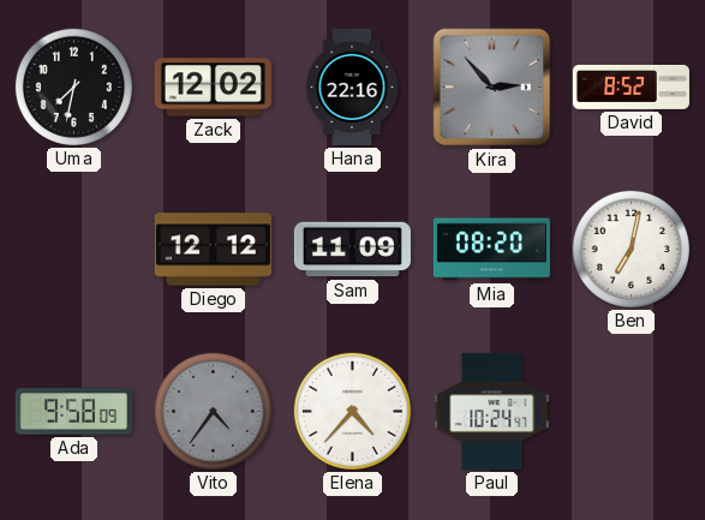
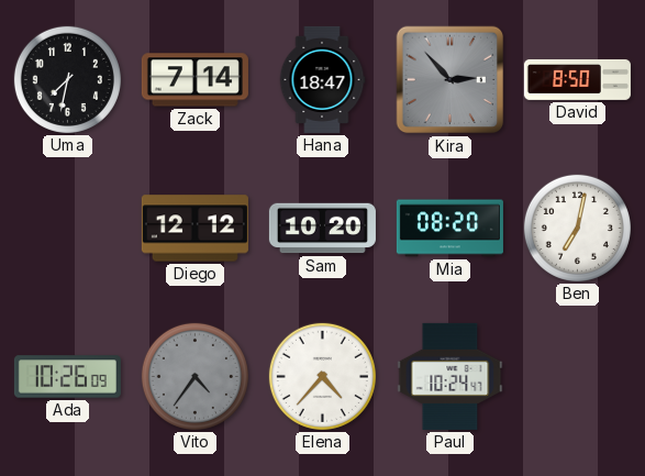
Zack: 12:02 -> 7:14
Hana: 22:16 -> 18:47
David: 8:52 -> 8:50
Sam: 11:09 -> 10:20
Ada: 9:58 -> 10:26
